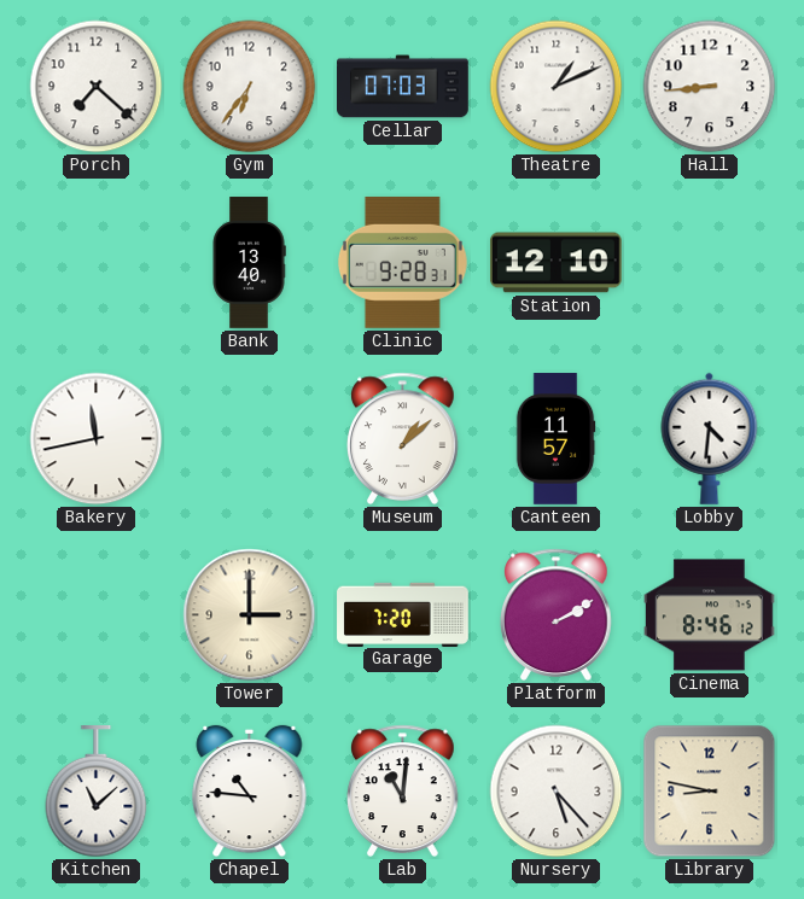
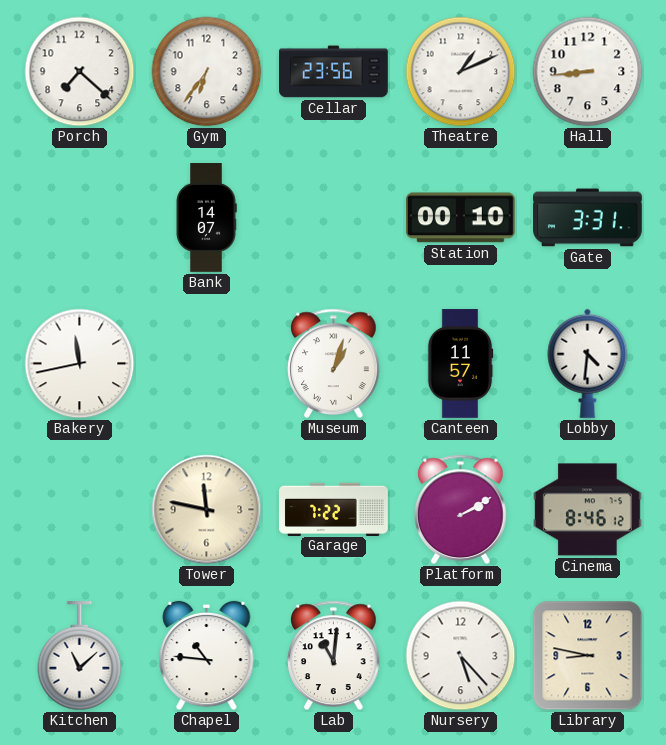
Cellar: 07:03 -> 23:56
Bank: 13:40 -> 14:07
Clinic: 9:28 -> none
Station: 12:10 -> 00:10
Gate: none -> 3:31
Museum: 1:08 -> 1:03
Tower: 3:00 -> 11:47
Garage: 7:20 -> 7:22
